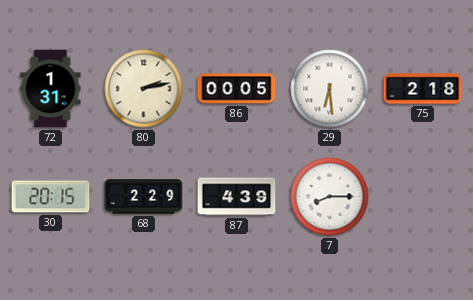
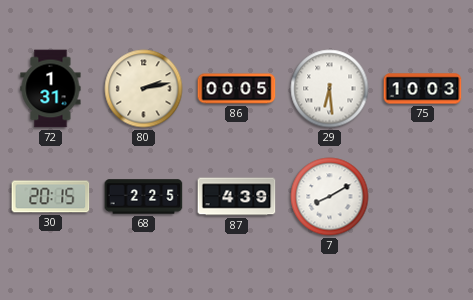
75: 2:18 -> 10:03
68: 2:29 -> 2:25
7: 8:15 -> 8:10
